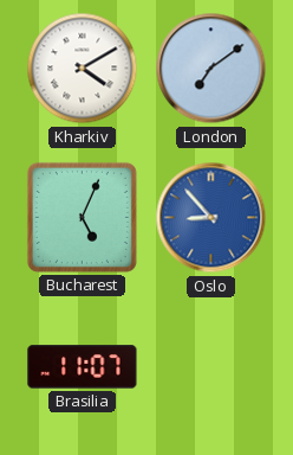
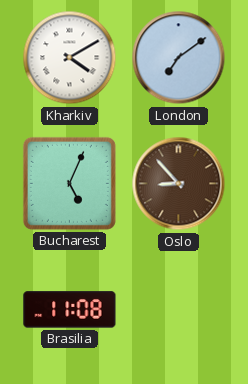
Oslo dial: blue -> brown
Brasilia: 11:07 -> 11:08
